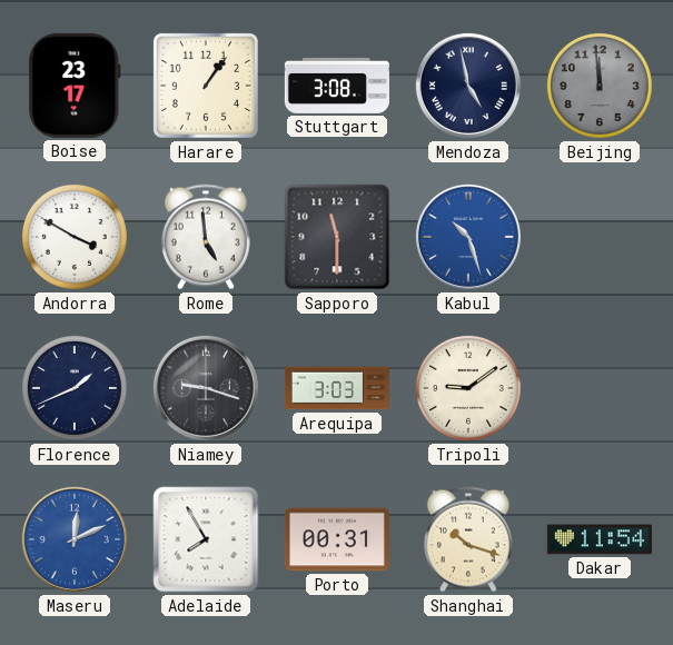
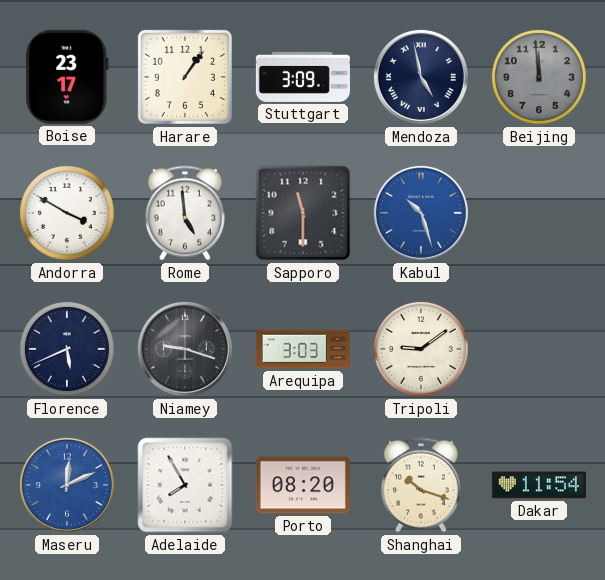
Stuttgart: 3:08 -> 3:09
Florence: 1:41 -> 5:41
Porto: 00:31 -> 08:20
